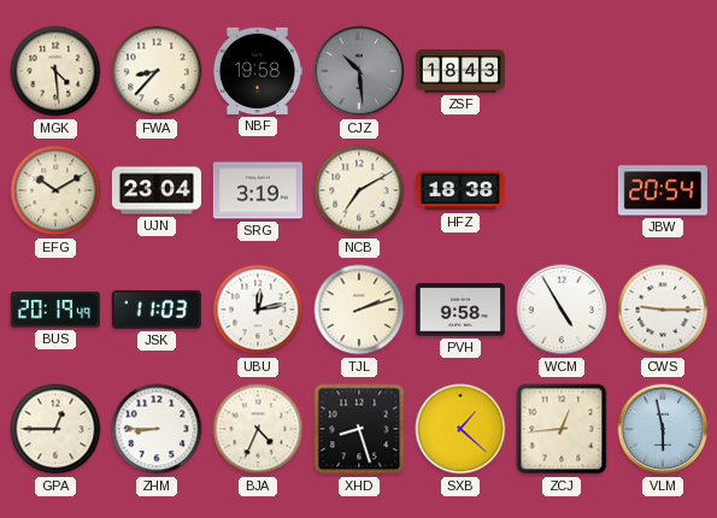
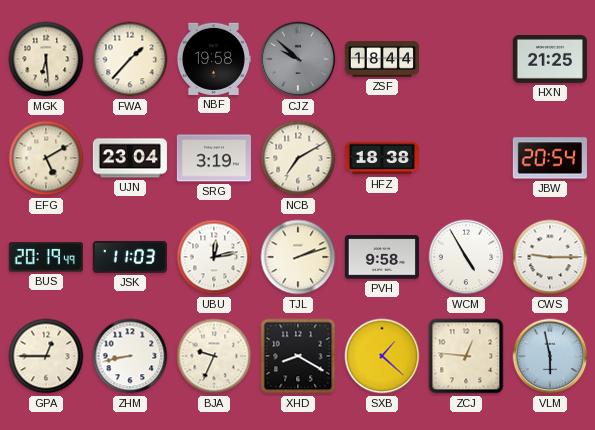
MGK: 4:29 -> 6:29
FWA: 8:37 -> 1:37
CJZ: 10:29 -> 9:52
ZSF: 18:43 -> 18:44
HXN: none -> 21:25
EFG: 10:10 -> 5:10
ZHM: 8:45 -> 8:43
BJA: 4:34 -> 9:34
XHD: 8:27 -> 8:20
ZCJ: 12:44 -> 12:46
